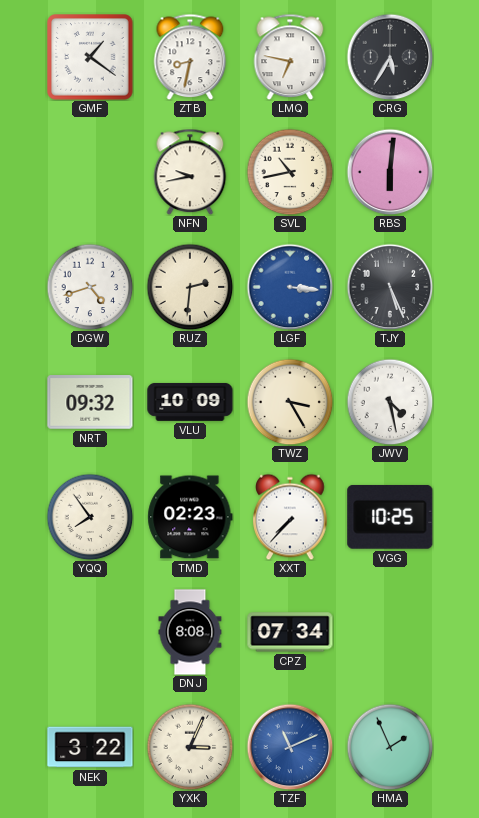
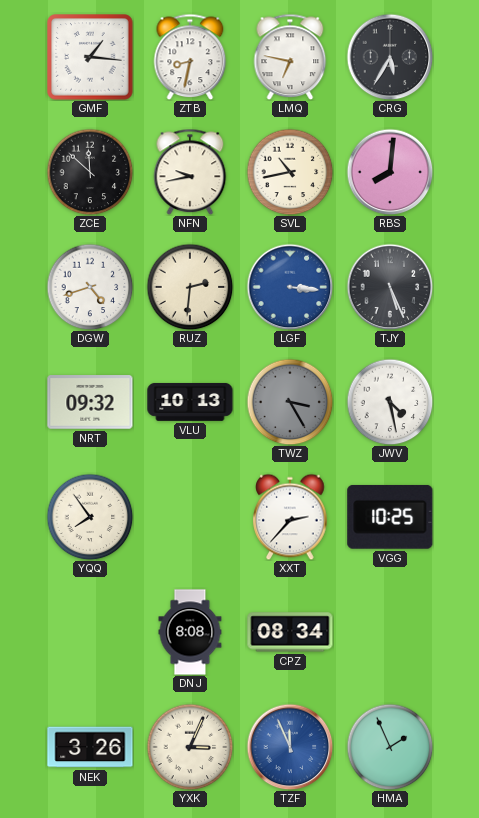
GMF: 1:21 -> 1:16
ZCE: none -> 11:52
RBS: 6:01 -> 8:01
VLU: 10:09 -> 10:13
TWZ dial: cream -> grey
TMD: 02:23 -> none
XXT: 7:37 -> 2:37
CPZ: 07:34 -> 08:34
NEK: 3:22 -> 3:26
TZF: 11:11 -> 11:56
